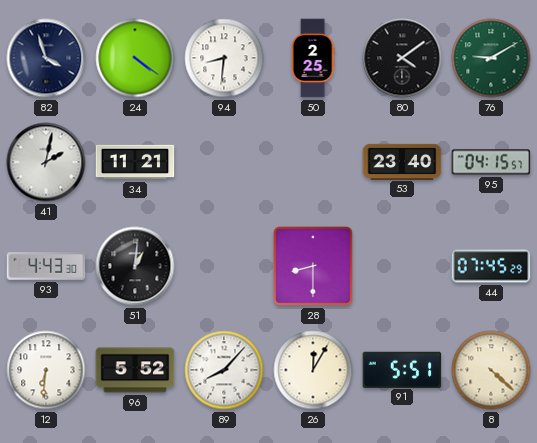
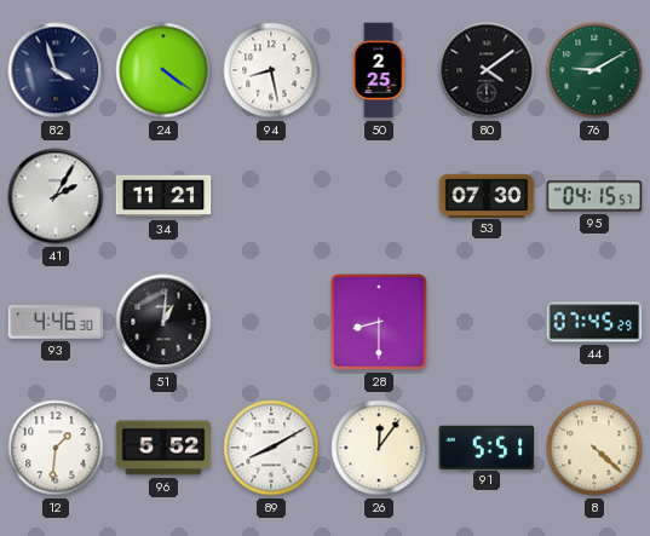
94: 8:31 -> 8:28
41: 2:02 -> 2:05
53: 23:40 -> 07:30
93: 4:43 -> 4:46
12: 6:31 -> 1:31
89: 8:07 -> 8:10
26: 12:05 -> 12:06
